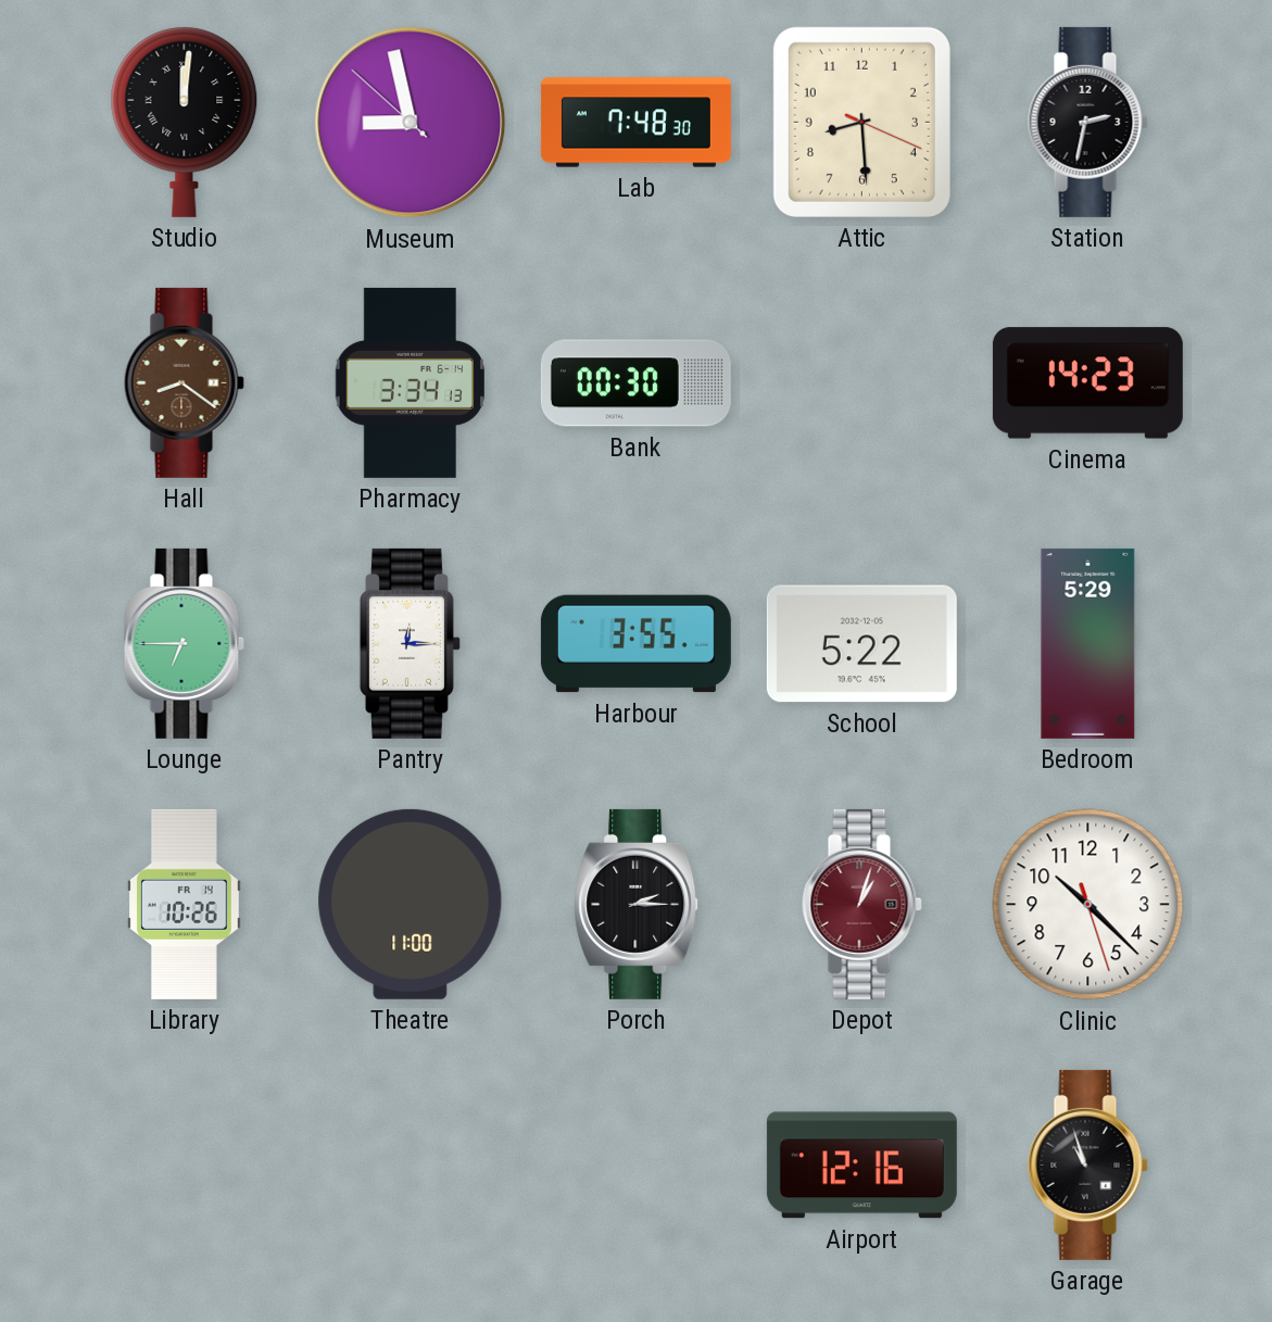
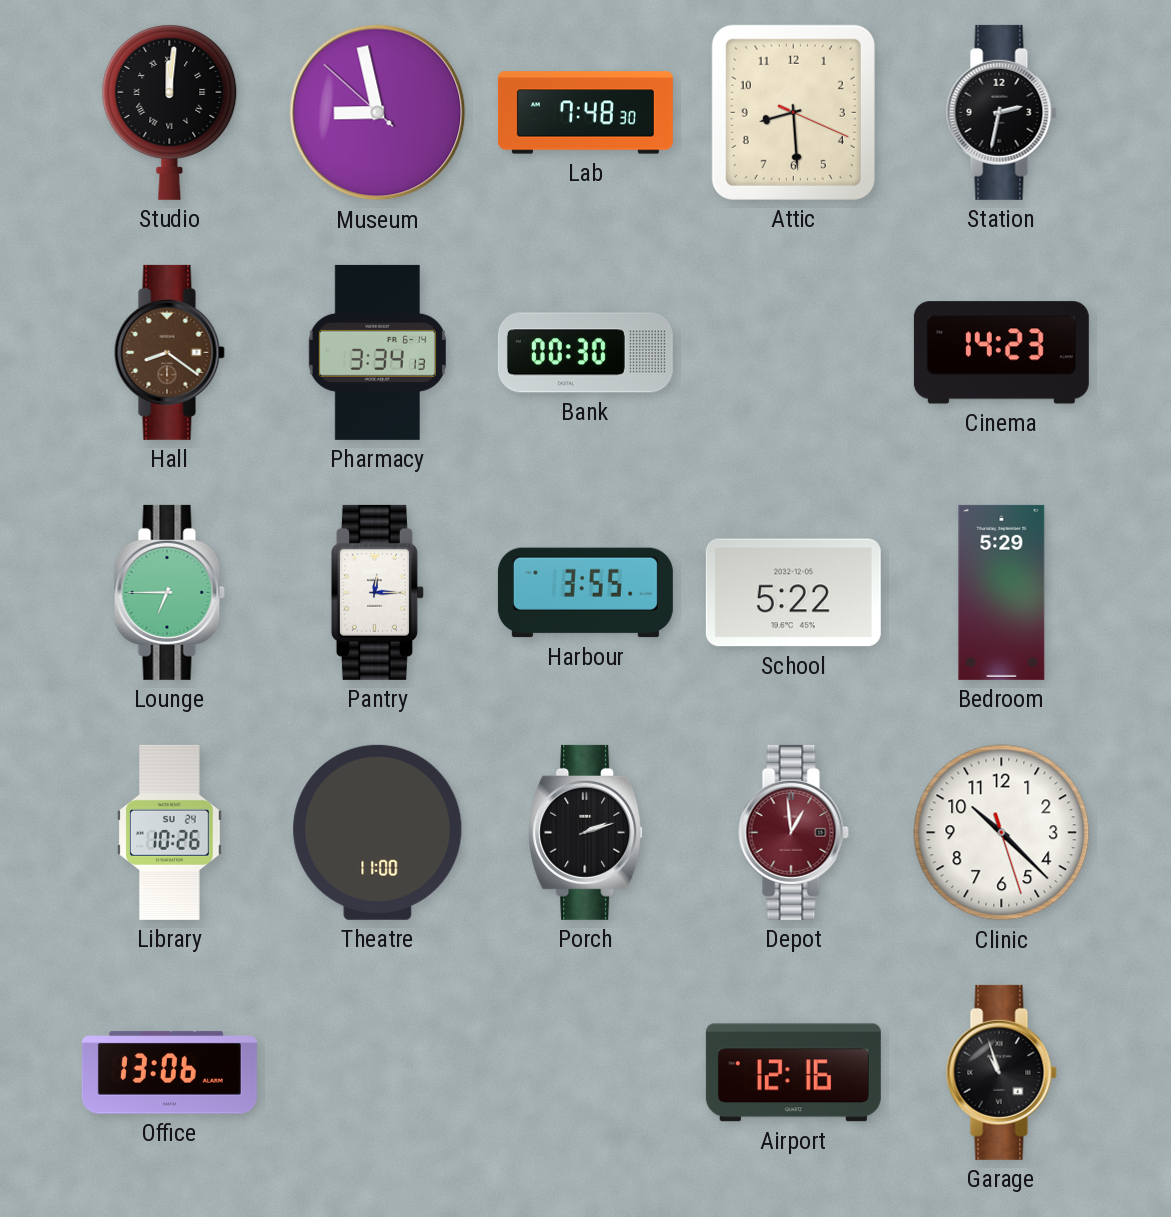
Library date: FR 14 -> SU 24
Porch: 2:15 -> 2:12
Depot: 1:03 -> 12:59
Office: none -> 13:06
